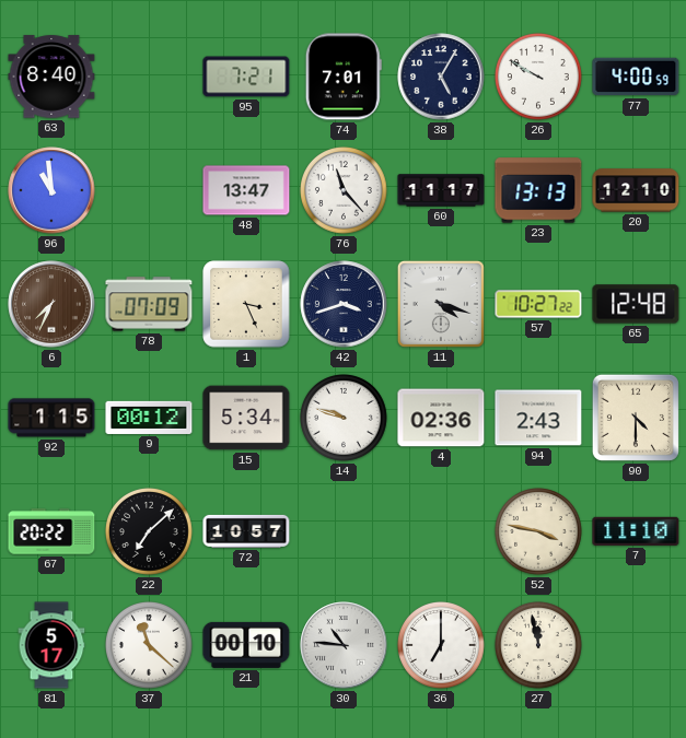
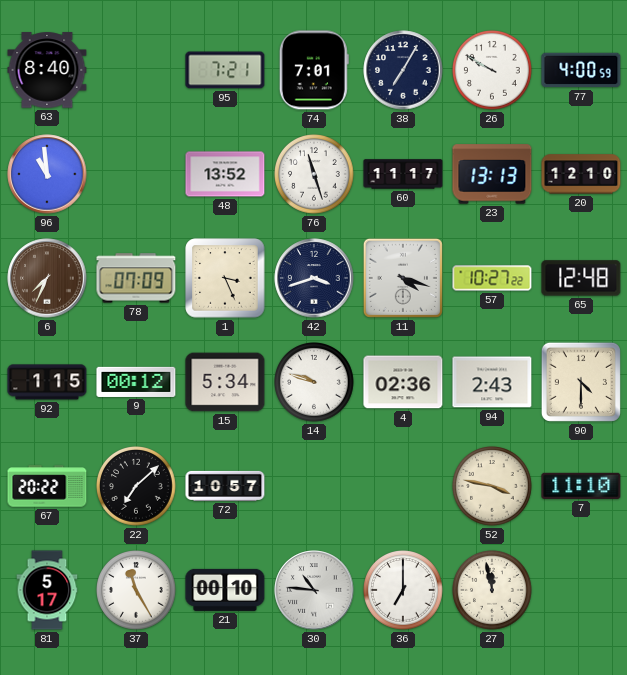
38: 5:05 -> 7:05
48: 13:47 -> 13:52
76: 11:23 -> 11:27
37: 11:22 -> 11:25
